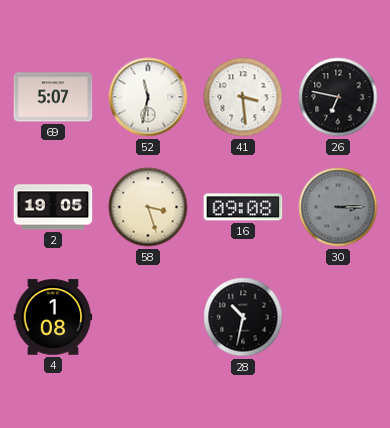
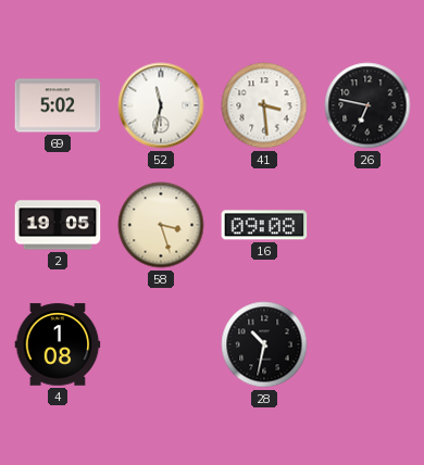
69: 5:07 -> 5:02
30: 3:15 -> none
